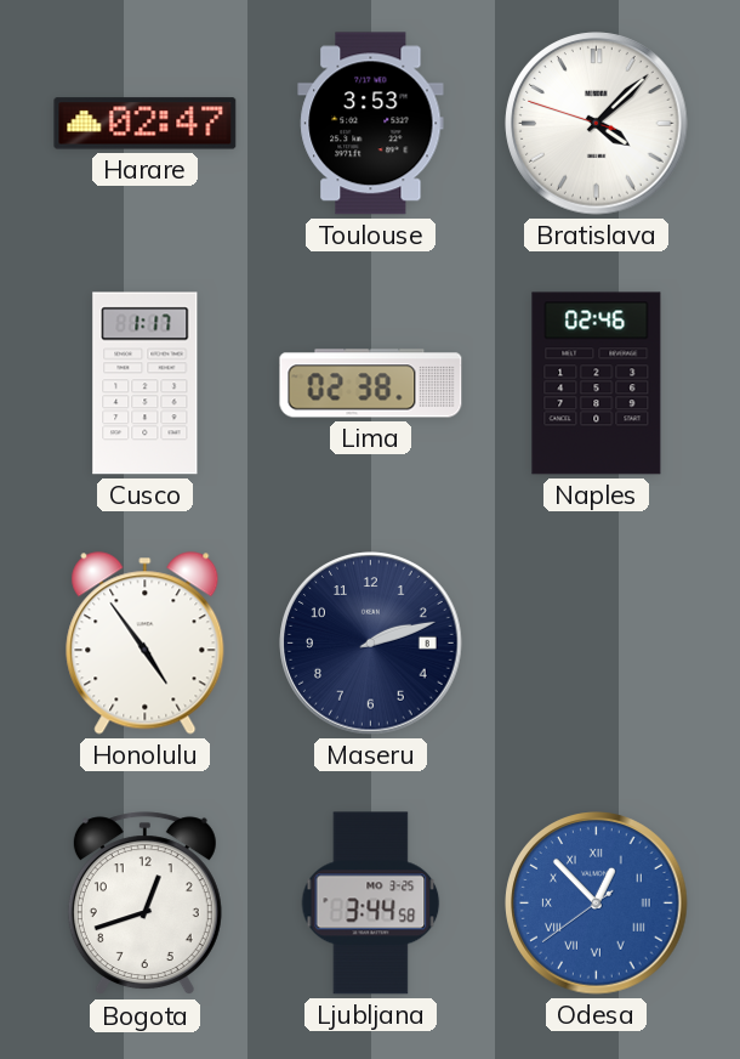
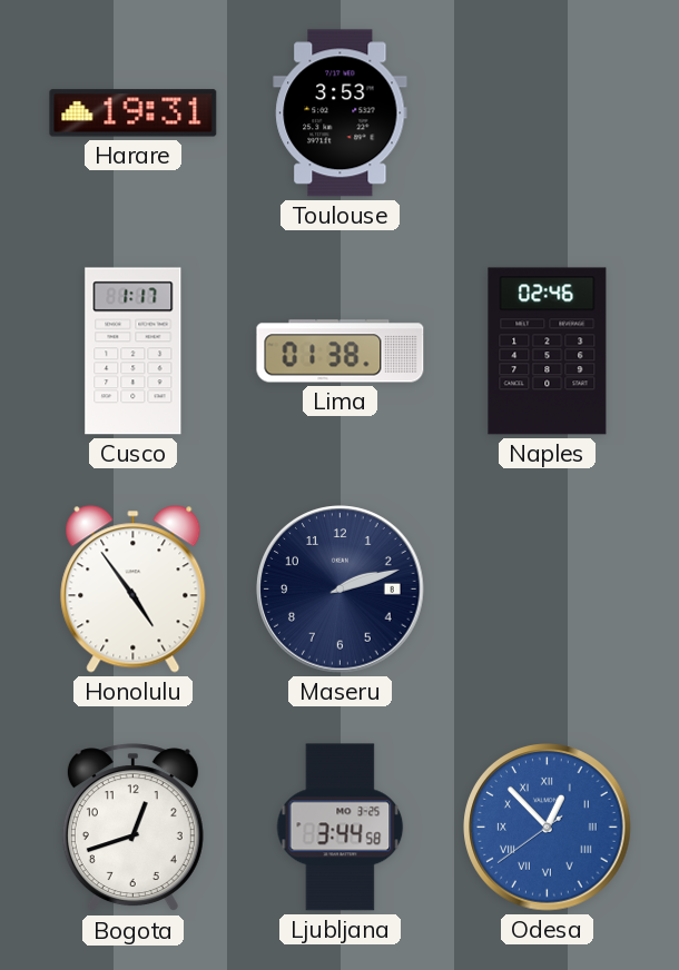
Harare: 02:47 -> 19:31
Bratislava: 4:07 -> none
Lima: 02:38 -> 01:38
